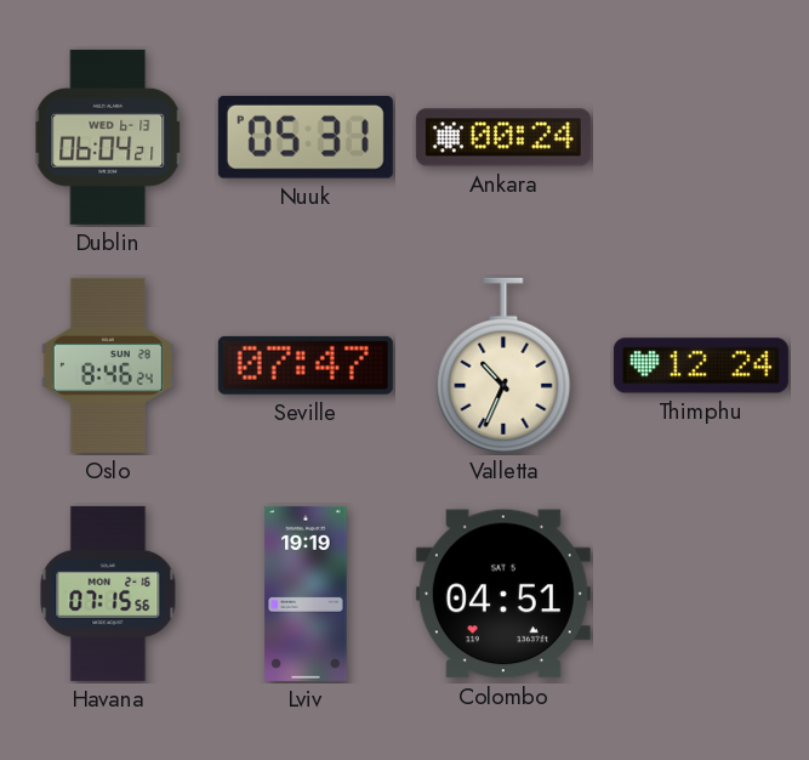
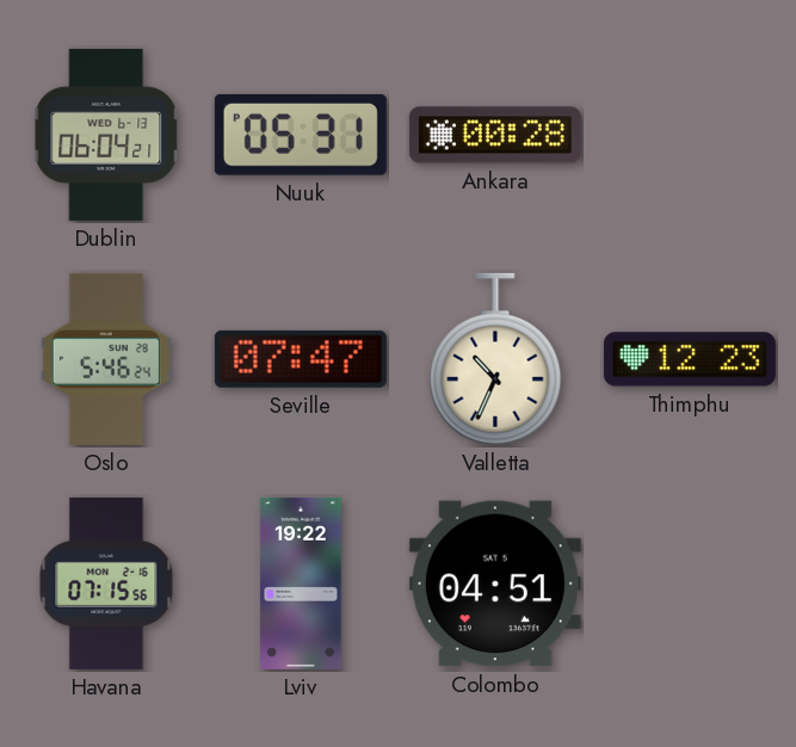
Ankara: 00:24 -> 00:28
Oslo: 8:46 -> 5:46
Thimphu: 12:24 -> 12:23
Lviv: 19:19 -> 19:22
